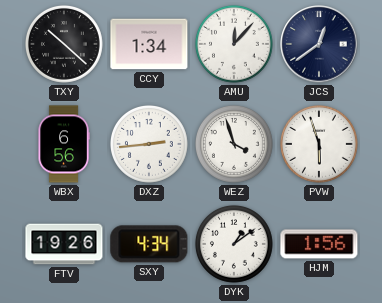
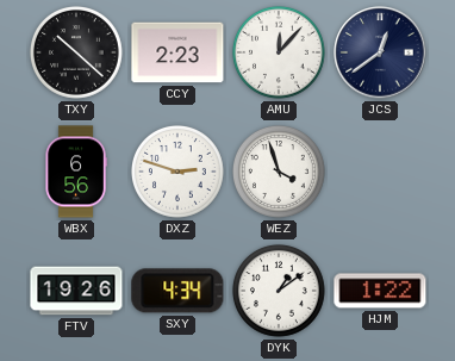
CCY: 1:34 -> 2:23
DXZ: 2:44 -> 2:48
PVW: 5:57 -> none
HJM: 1:56 -> 1:22
